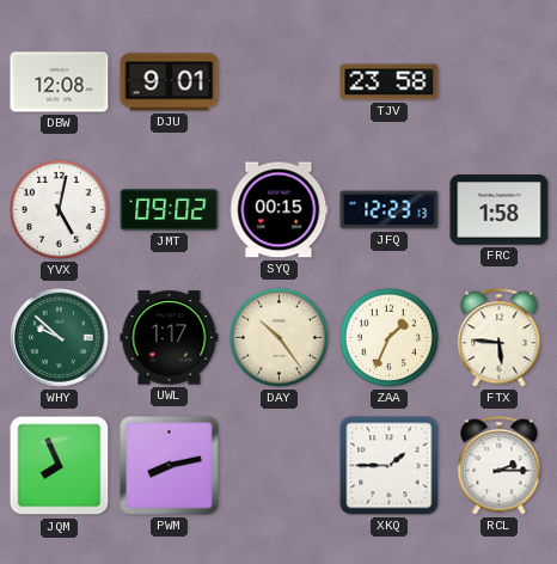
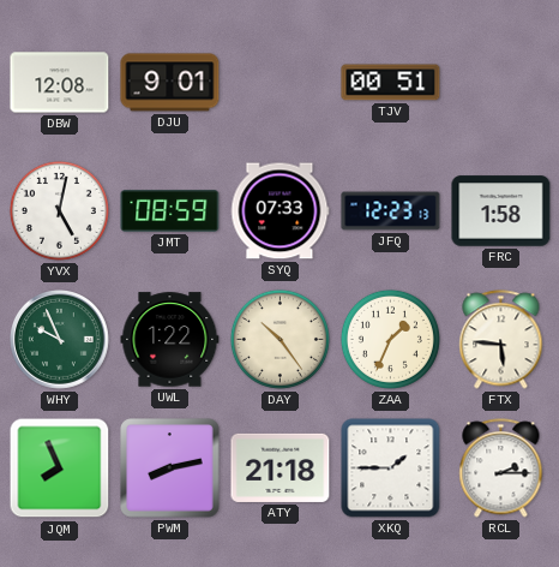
TJV: 23:58 -> 00:51
JMT: 09:02 -> 08:59
SYQ: 00:15 -> 07:33
WHY: 9:52 -> 9:56
UWL: 1:17 -> 1:22
ATY: none -> 21:18
